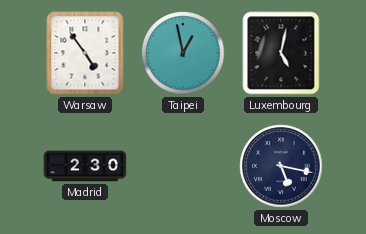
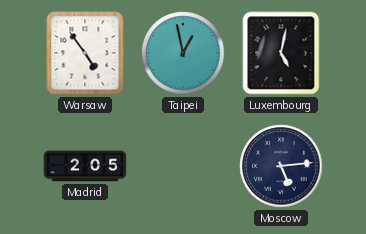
Madrid: 2:30 -> 2:05
Moscow: 5:17 -> 5:14
